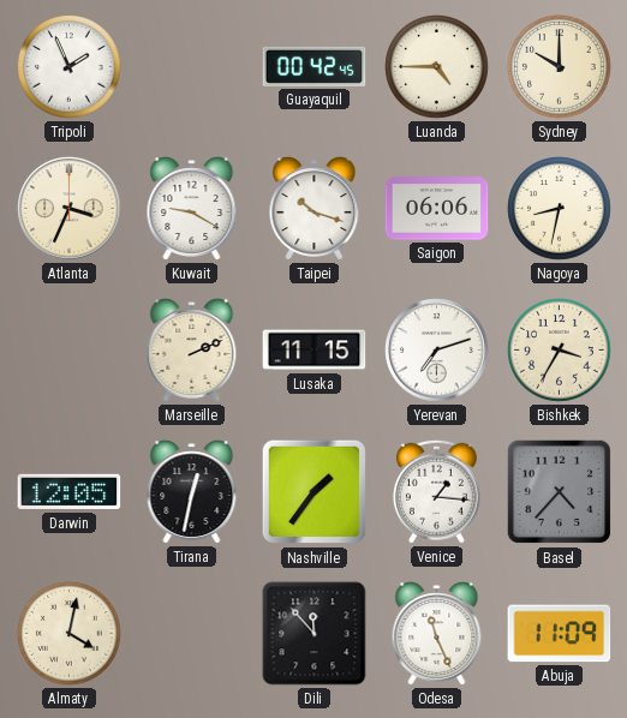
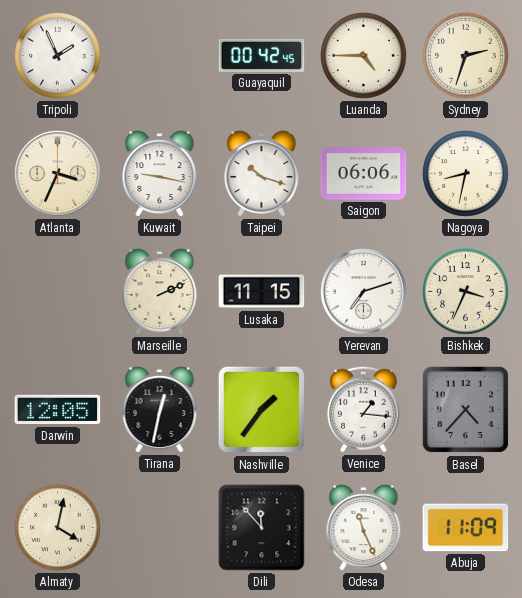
Sydney: 10:00 -> 2:33
Kuwait: 9:20 -> 9:17
Bishkek: 3:35 -> 3:34
